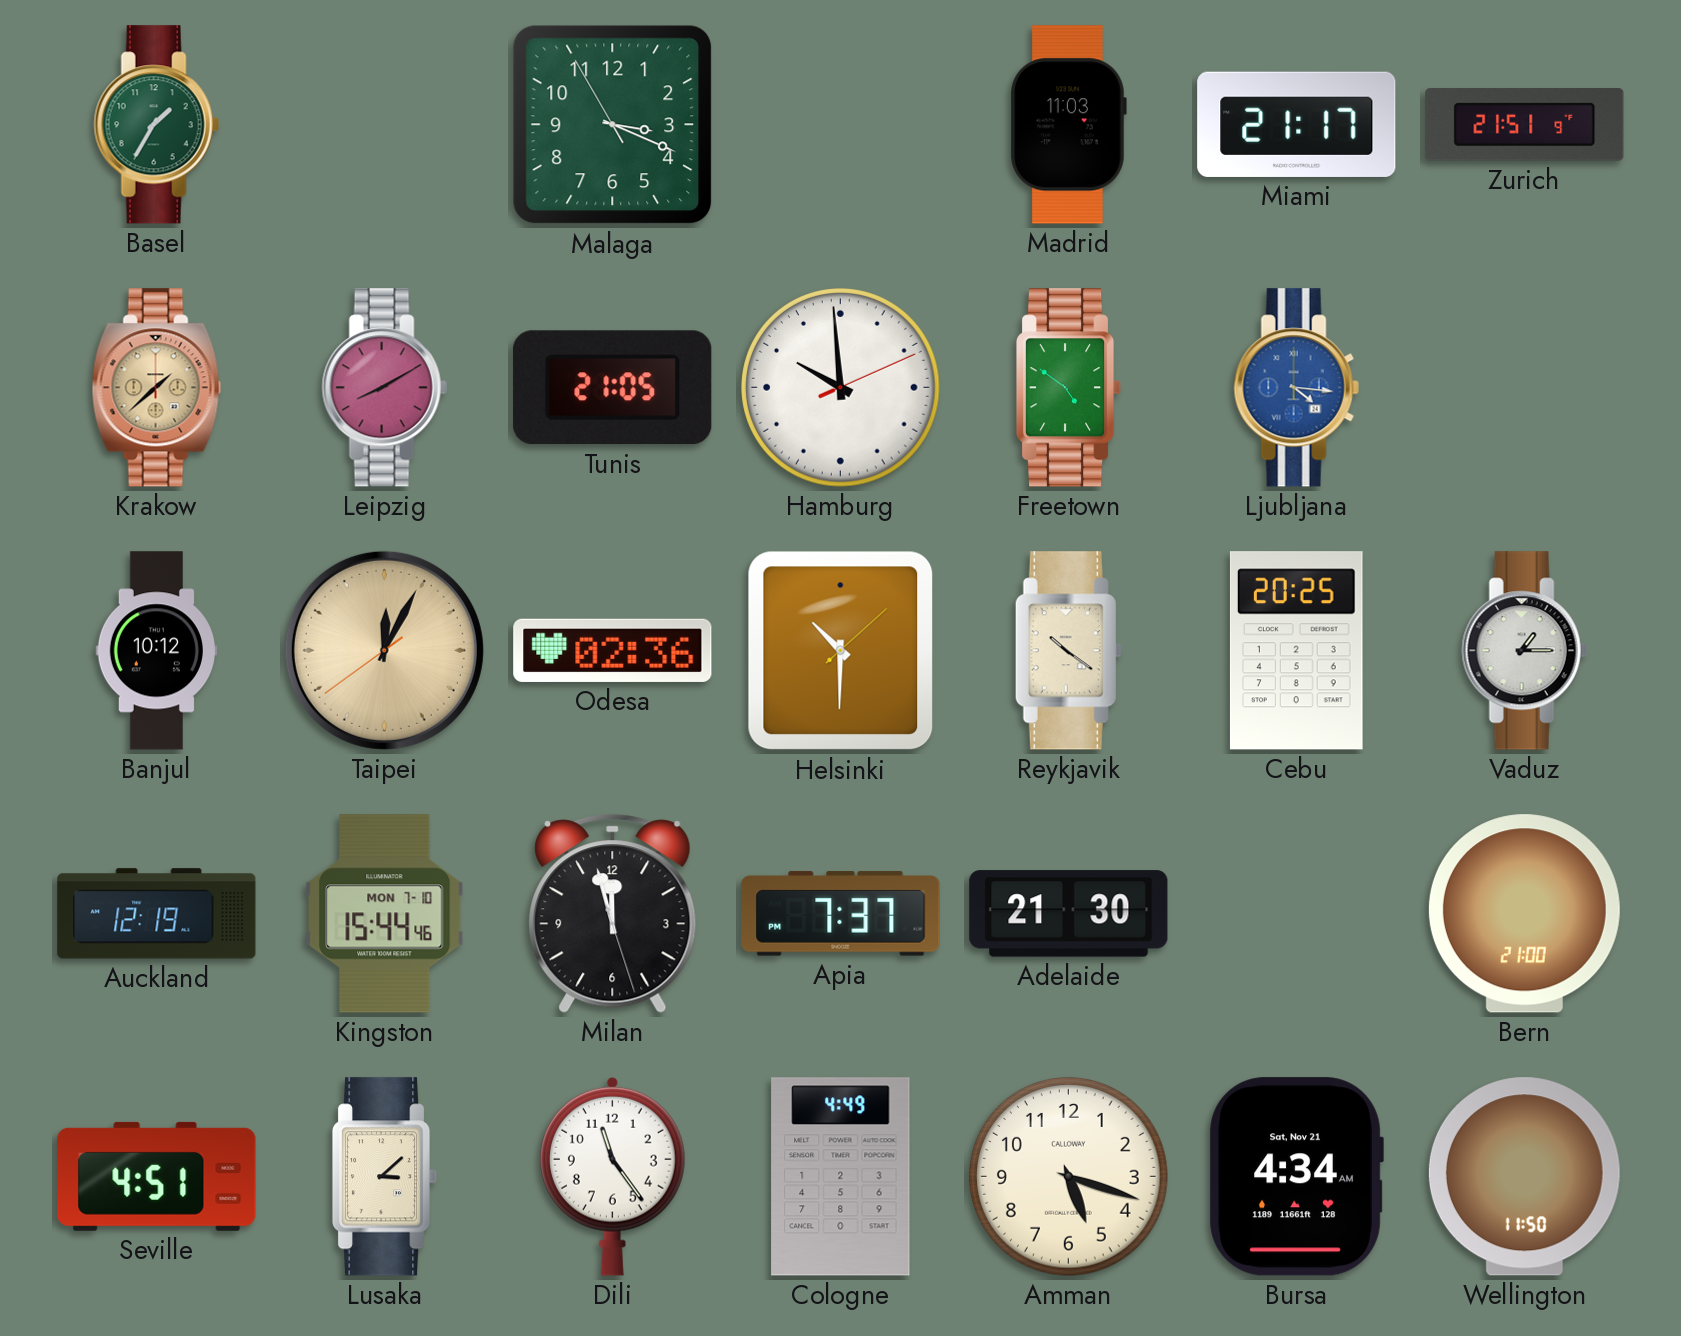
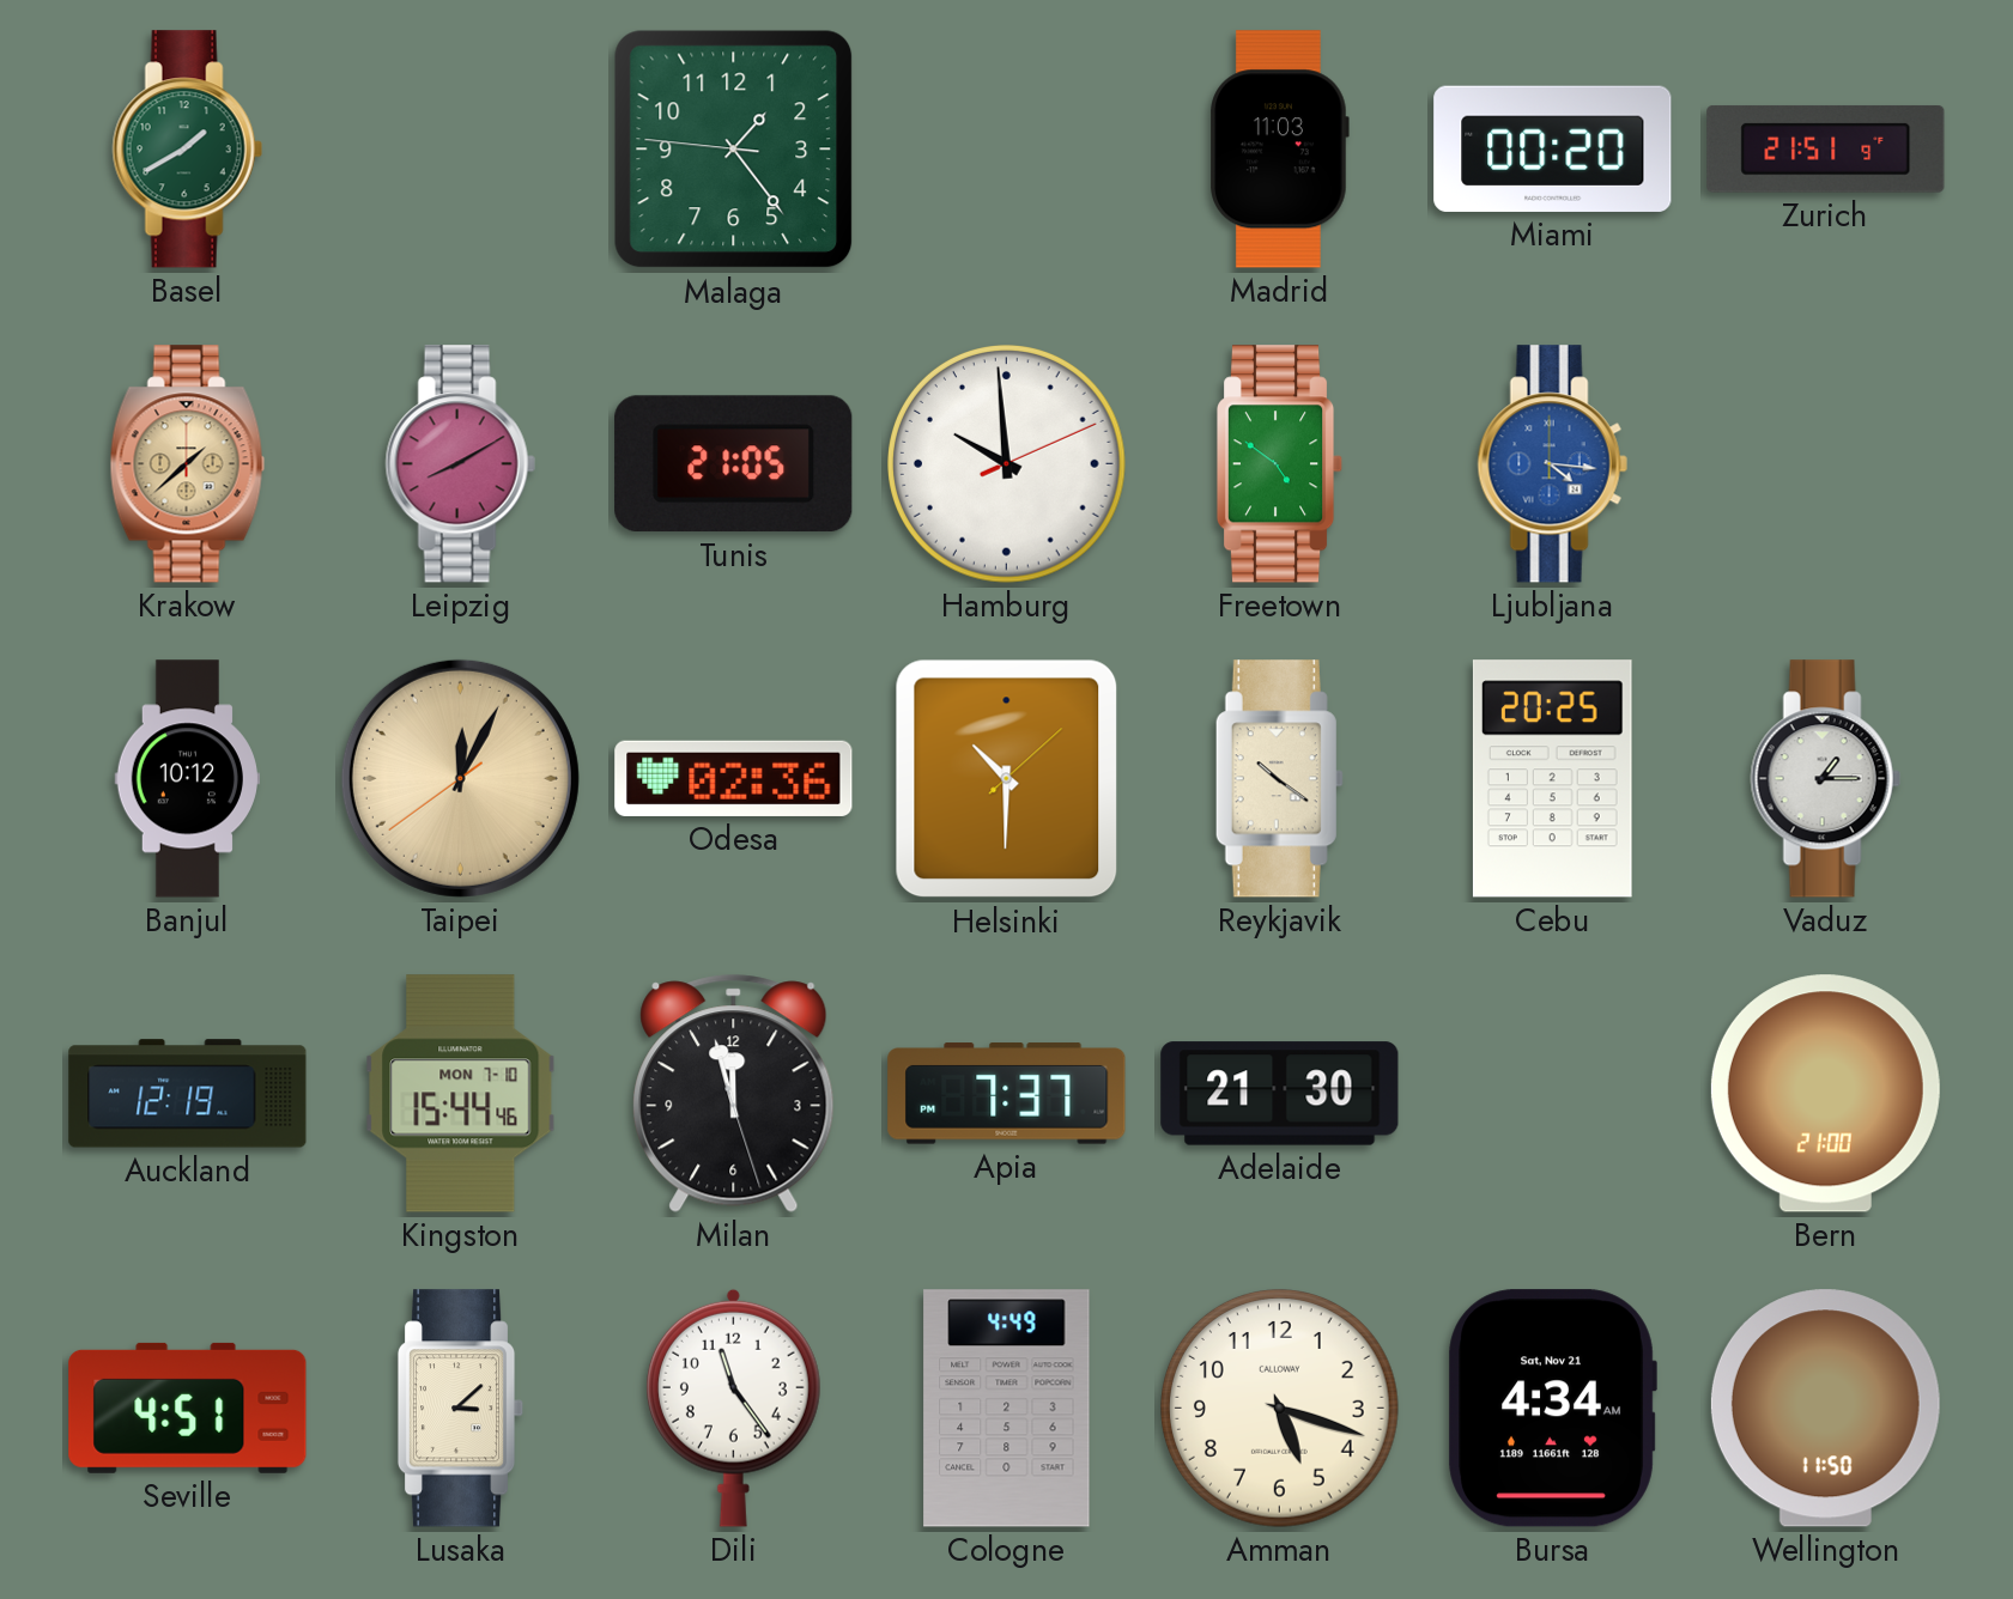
Basel: 1:35 -> 1:40
Malaga: 3:18 -> 1:23
Miami: 21:17 -> 00:20
